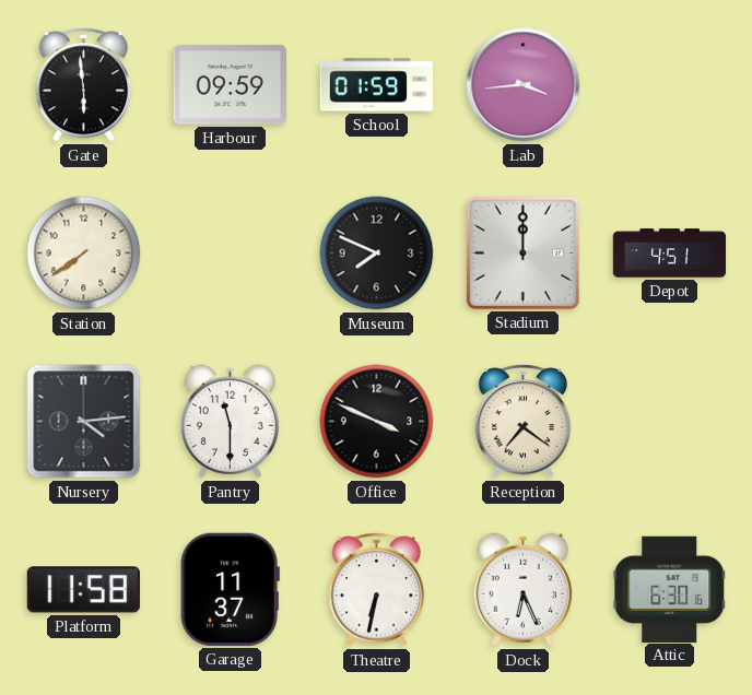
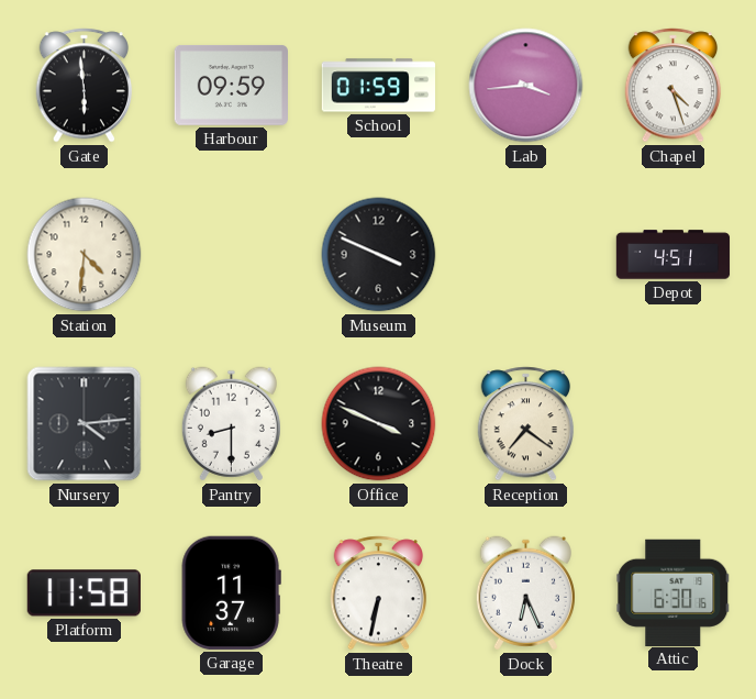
Chapel: none -> 4:27
Station: 7:39 -> 4:31
Museum: 7:49 -> 3:49
Stadium: 12:00 -> none
Pantry: 11:30 -> 8:30
